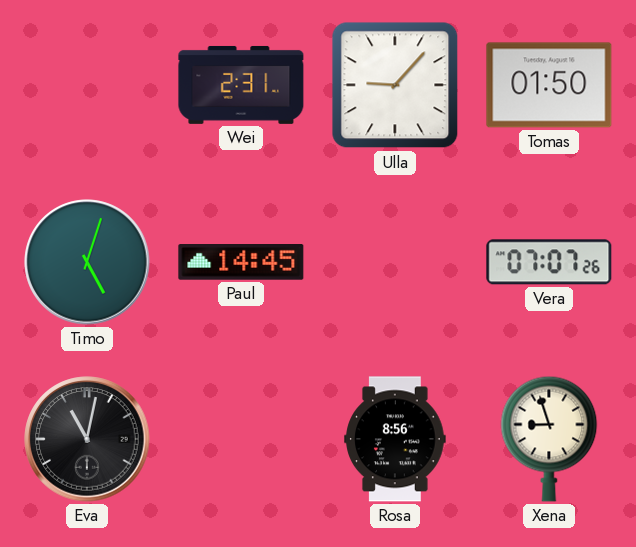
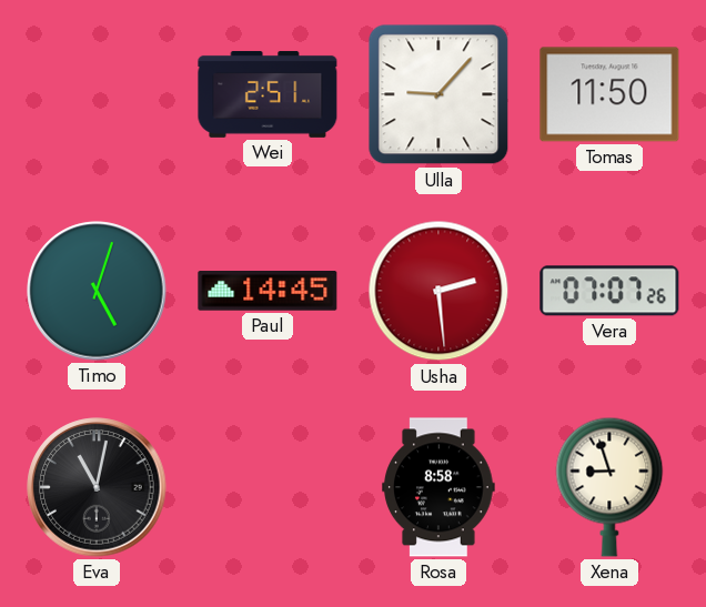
Wei: 2:31 -> 2:51
Tomas: 01:50 -> 11:50
Usha: none -> 2:29
Rosa: 8:56 -> 8:58
